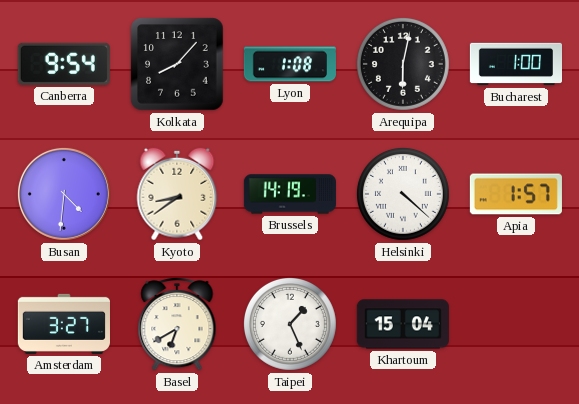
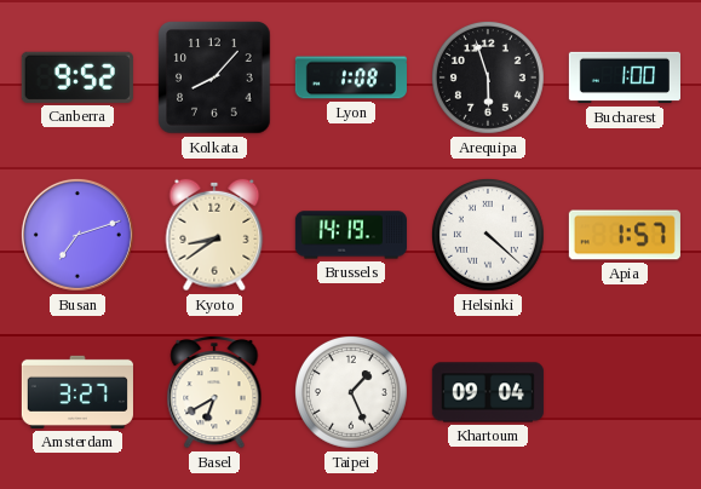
Canberra: 9:54 -> 9:52
Arequipa: 6:02 -> 5:57
Busan: 4:31 -> 7:12
Khartoum: 15:04 -> 09:04
